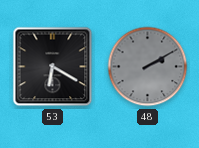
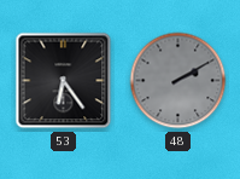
53: 6:20 -> 6:24
